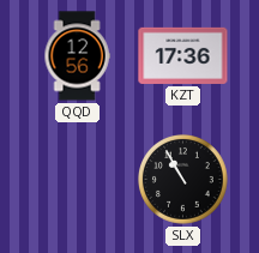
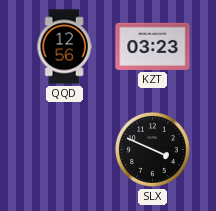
KZT: 17:36 -> 03:23
SLX: 10:55 -> 3:49
